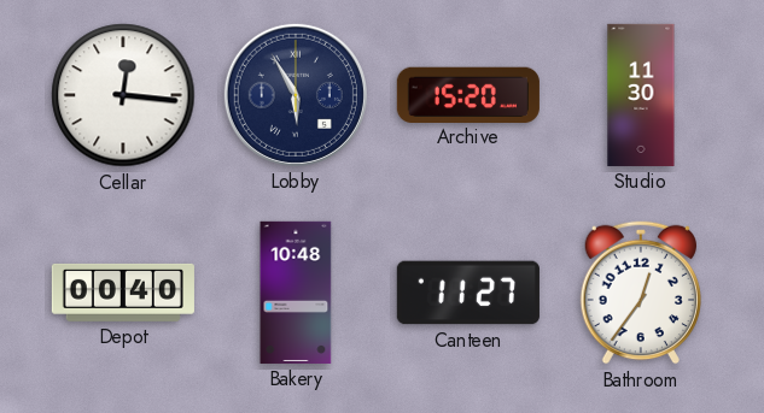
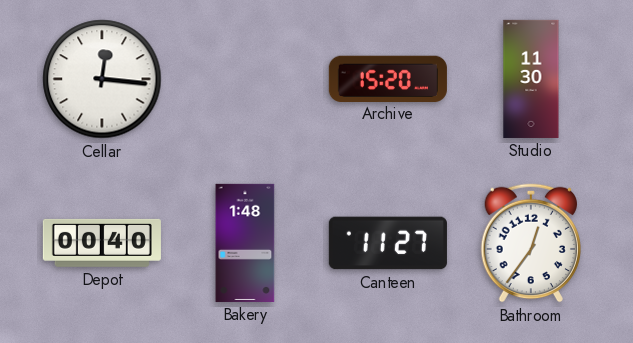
Lobby: 5:55 -> none
Bakery: 10:48 -> 1:48
